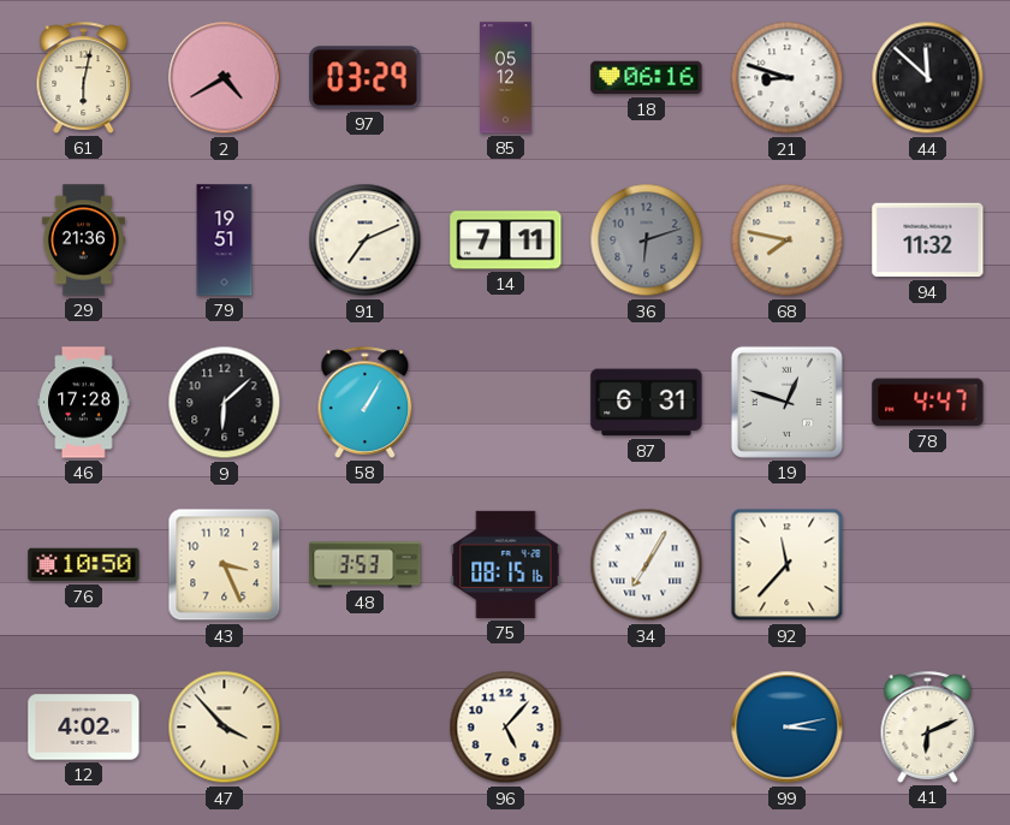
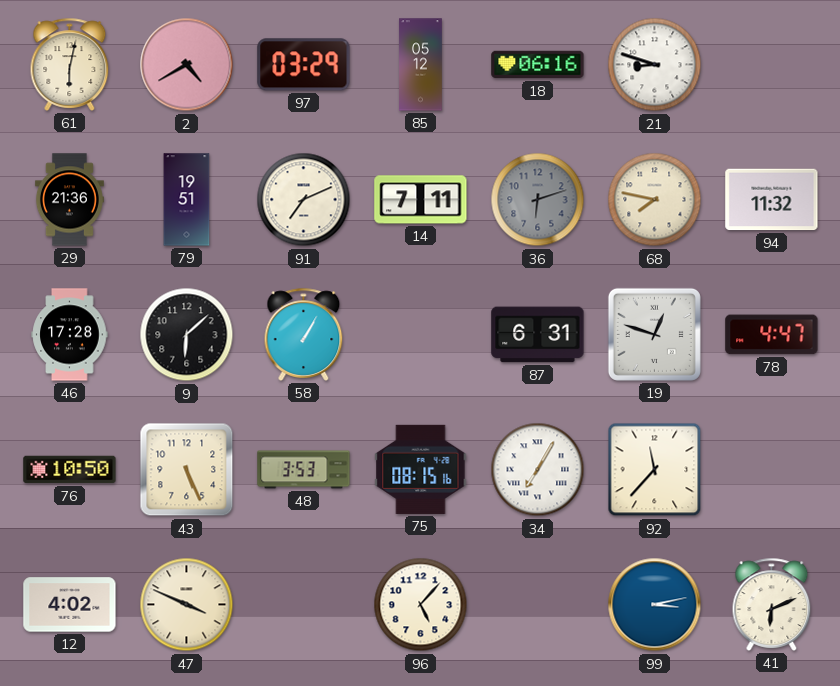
44: 11:52 -> none
43: 3:26 -> 5:26
47: 3:53 -> 3:49
